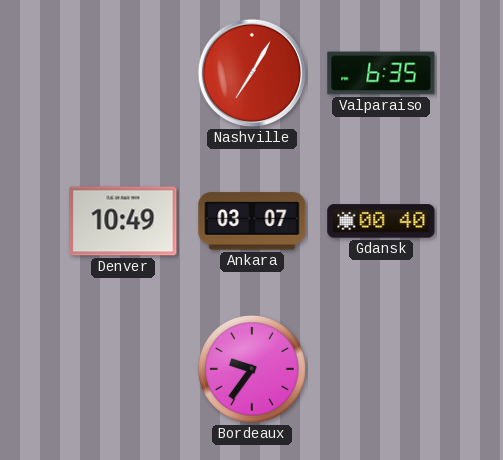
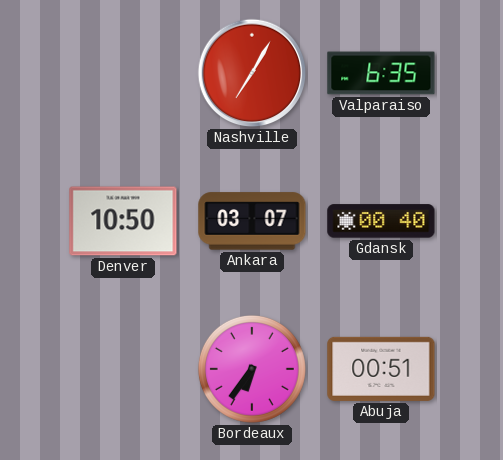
Denver: 10:49 -> 10:50
Bordeaux: 9:36 -> 6:36
Abuja: none -> 00:51
